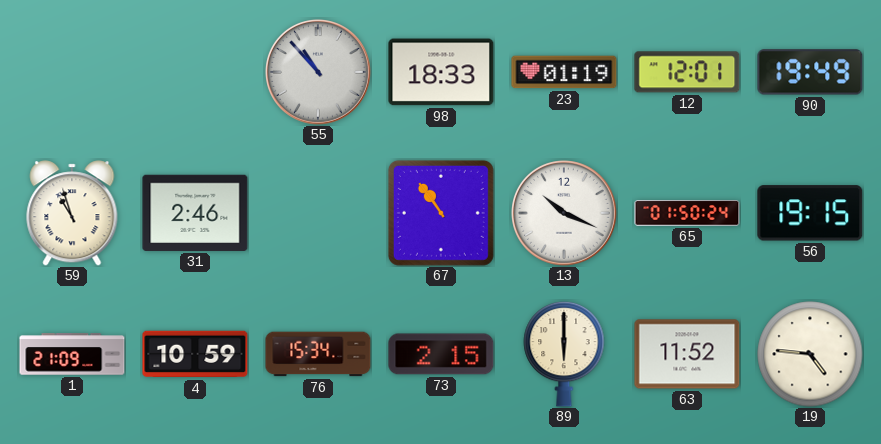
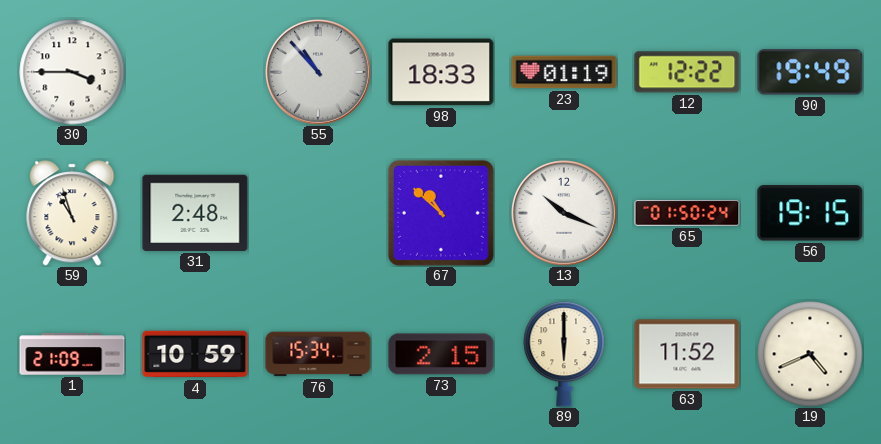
30: none -> 3:45
12: 12:01 -> 12:22
31: 2:46 -> 2:48
67: 10:54 -> 10:52
19: 4:46 -> 4:41
